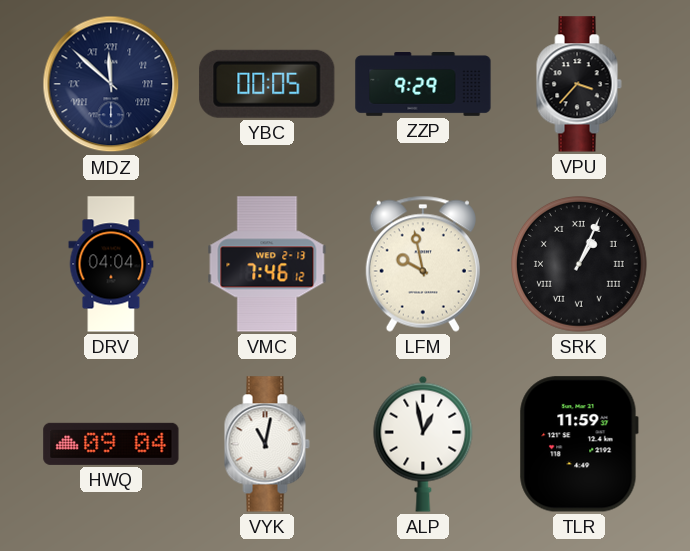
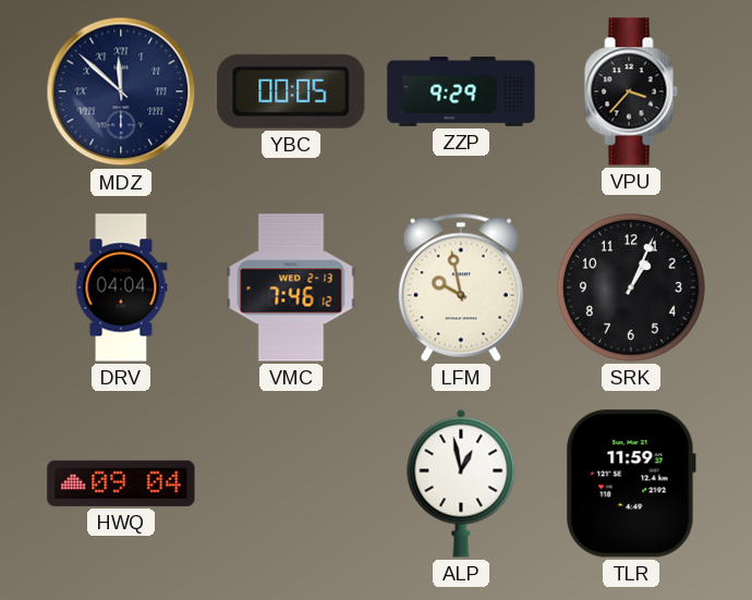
SRK numerals: Roman -> Arabic
VYK: 11:02 -> none
